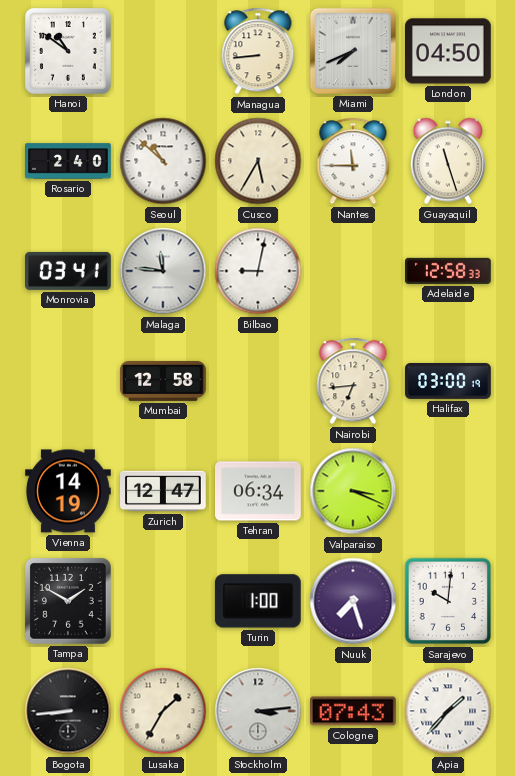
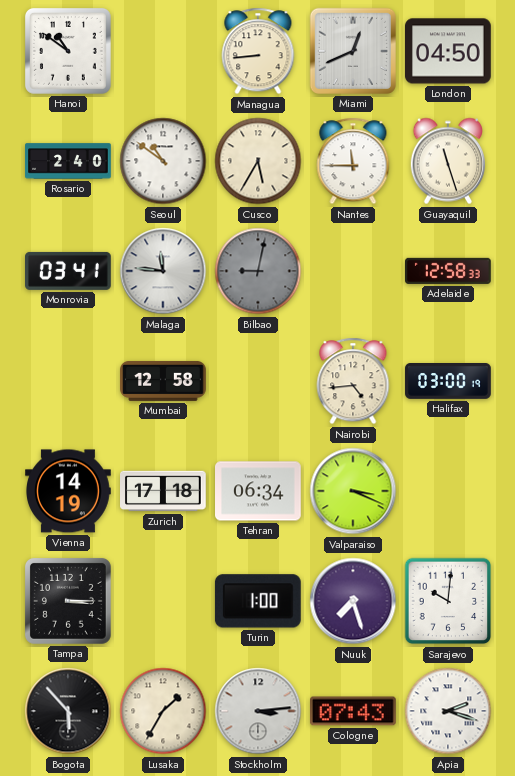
Miami: 7:41 -> 12:41
Seoul: 10:52 -> 10:51
Bilbao dial: white -> grey
Nairobi: 6:44 -> 4:44
Zurich: 12:47 -> 17:18
Tampa: 1:50 -> 3:15
Bogota: 8:44 -> 5:53
Apia: 1:37 -> 2:18
